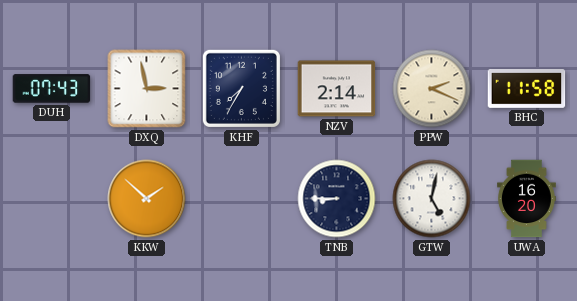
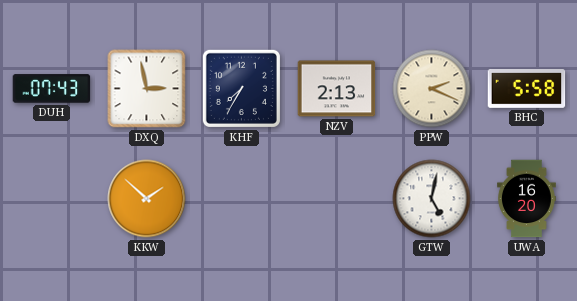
NZV: 2:14 -> 2:13
BHC: 11:58 -> 5:58
TNB: 8:45 -> none
